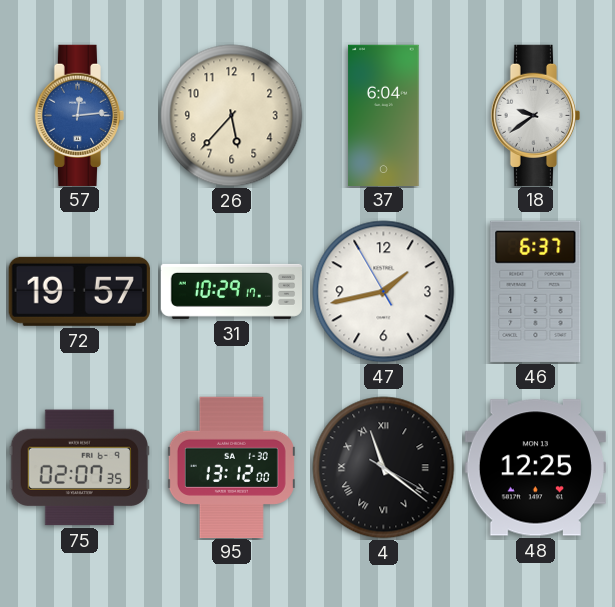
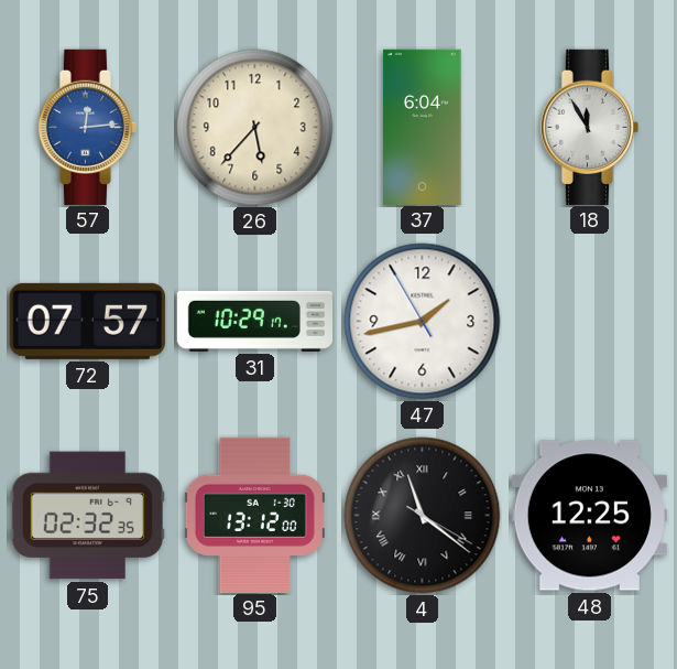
18: 9:39 -> 11:55
72: 19:57 -> 07:57
46: 6:37 -> none
75: 02:07 -> 02:32
